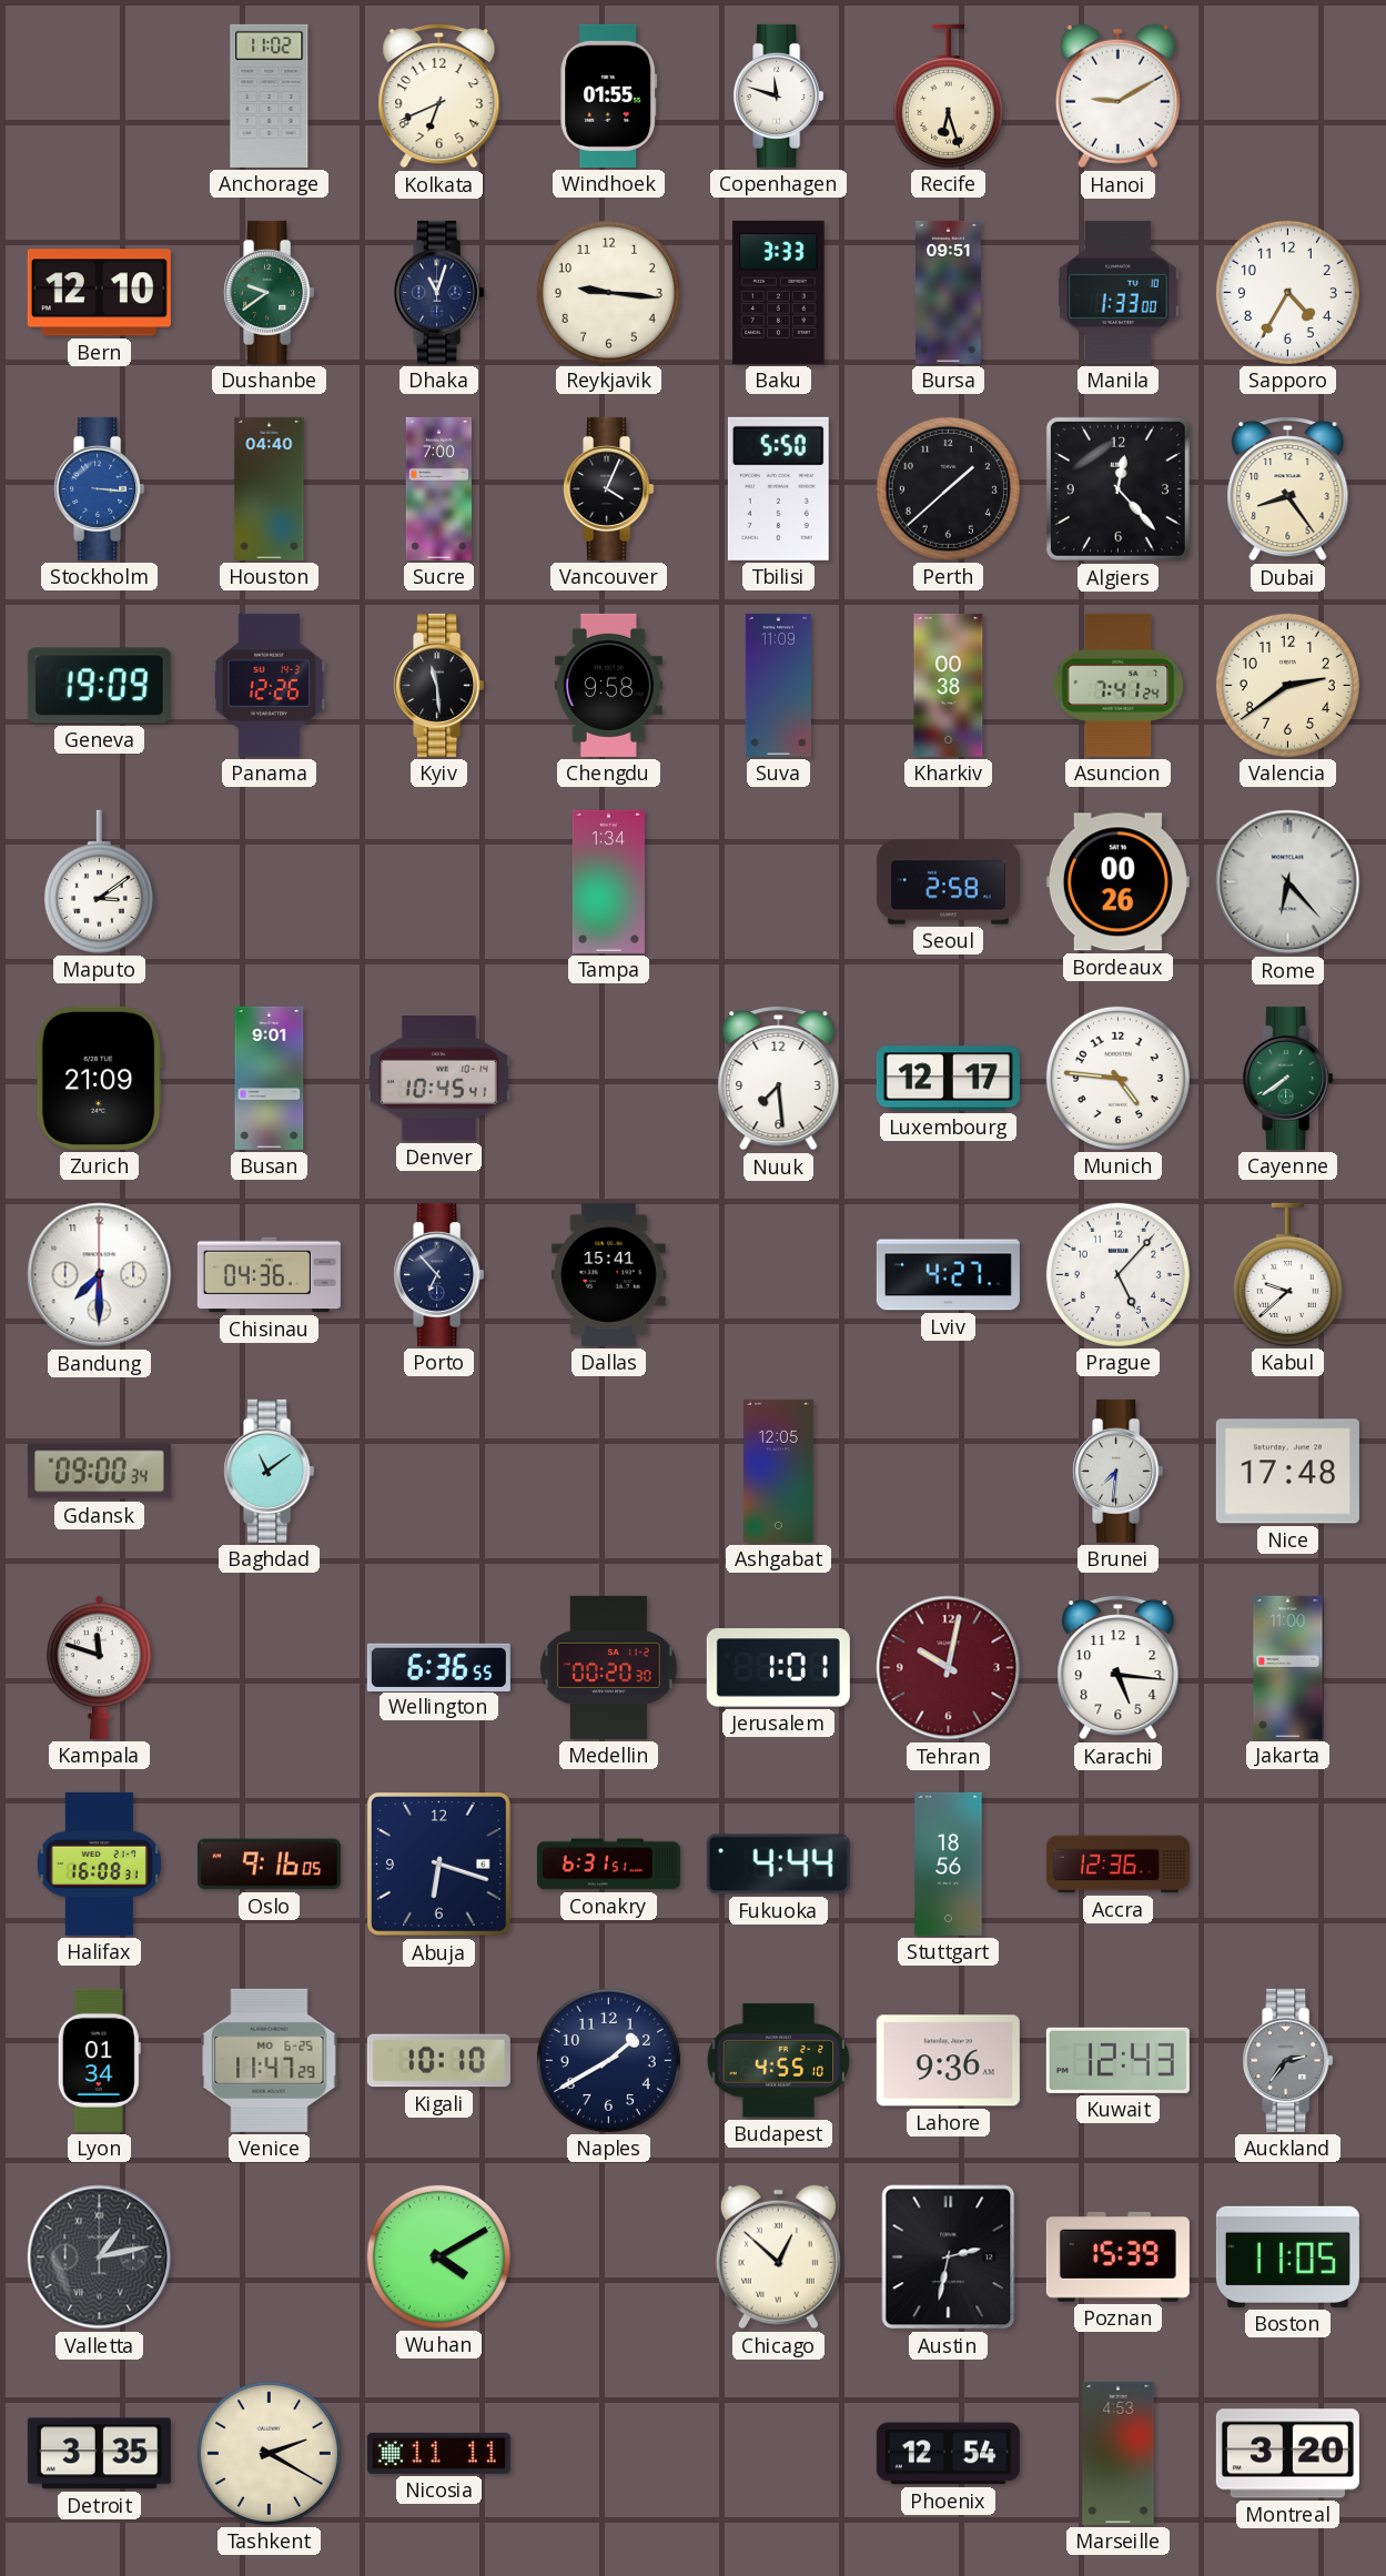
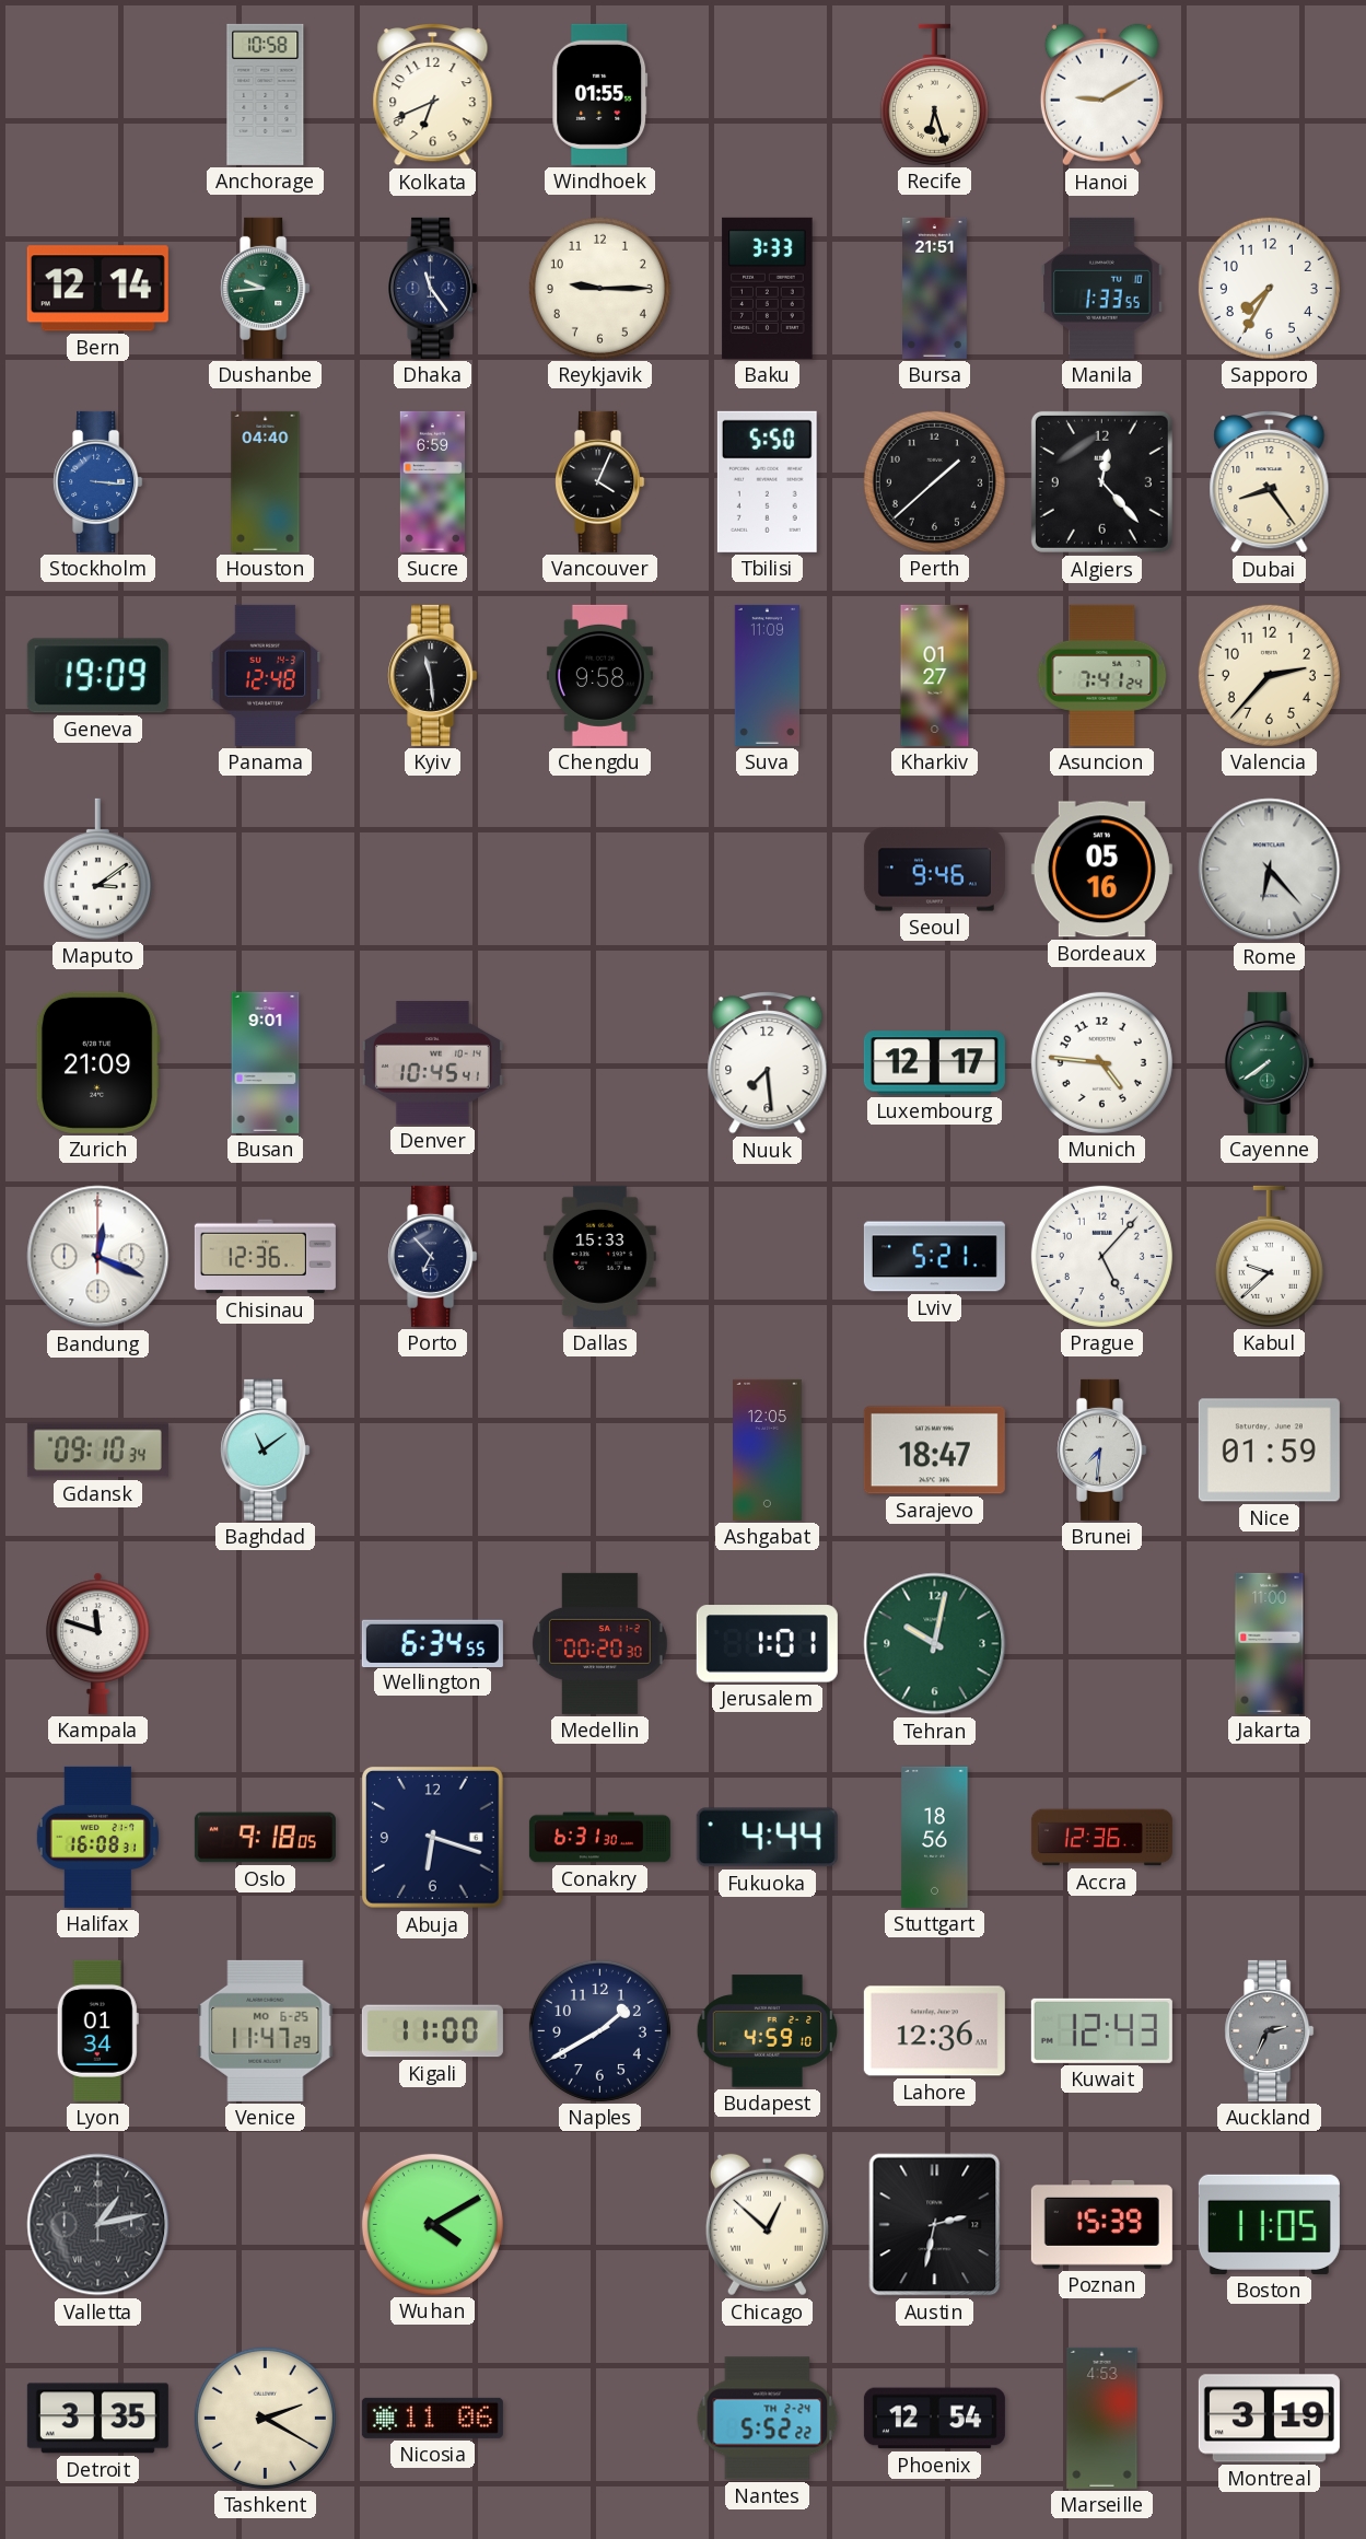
Anchorage: 11:02 -> 10:58
Copenhagen: 11:48 -> none
Bern: 12:10 -> 12:14
Dushanbe: 9:39 -> 9:44
Dhaka: 11:03 -> 11:24
Reykjavik: 9:16 -> 9:15
Bursa: 09:51 -> 21:51
Manila: 1:33:00 -> 1:33:55
Sapporo: 4:35 -> 7:35
Sucre: 7:00 -> 6:59
Panama: 12:26 -> 12:48
Kharkiv: 00:38 -> 01:27
Valencia: 2:39 -> 2:37
Tampa: 1:34 -> none
Seoul: 2:58 -> 9:46
Bordeaux: 00:26 -> 05:16
Bandung: 7:30 -> 12:19
Chisinau: 04:36 -> 12:36
Dallas: 15:41 -> 15:33
Lviv: 4:27 -> 5:21
Gdansk: 09:00 -> 09:10
Sarajevo: none -> 18:47
Nice: 17:48 -> 01:59
Wellington: 6:36 -> 6:34
Tehran dial: burgundy -> green
Karachi: 5:16 -> none
Oslo: 9:16 -> 9:18
Conakry: 6:31:51 -> 6:31:30
Kigali: 10:10 -> 11:00
Budapest: 4:55 -> 4:59
Lahore: 9:36 -> 12:36
Auckland: 2:36 -> 2:34
Nicosia: 11:11 -> 11:06
Nantes: none -> 5:52
Montreal: 3:20 -> 3:19
